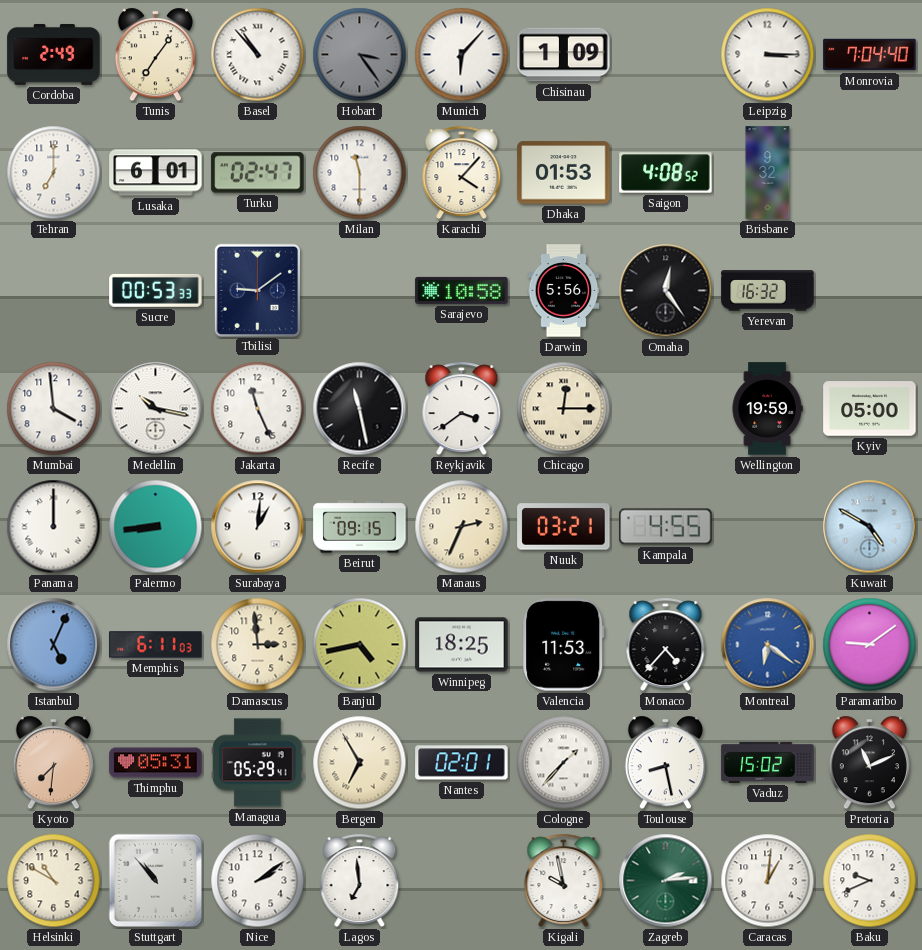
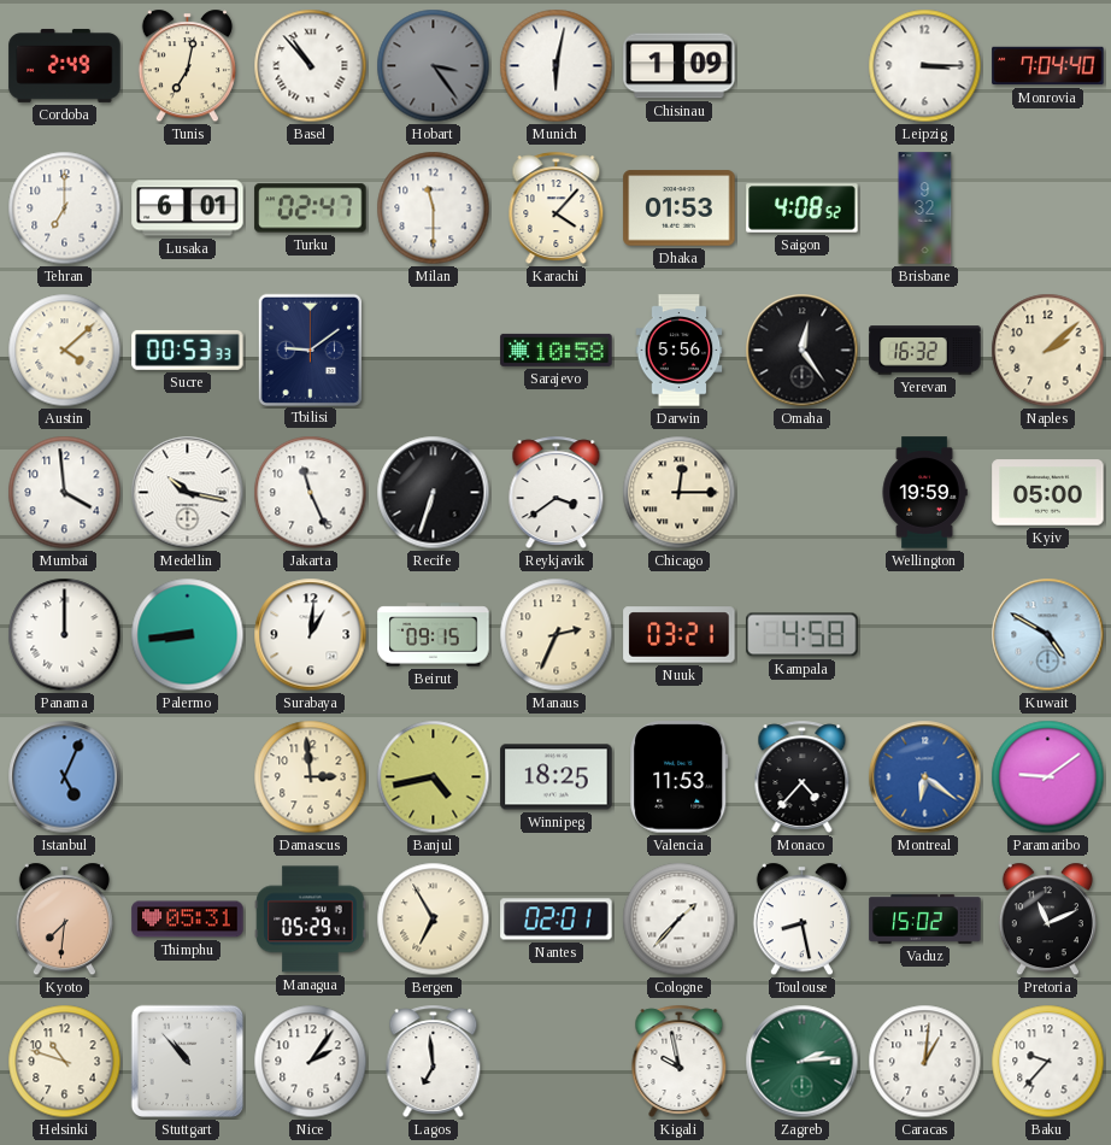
Tunis: 7:06 -> 7:02
Munich: 6:07 -> 6:02
Austin: none -> 4:08
Naples: none -> 2:08
Recife: 11:28 -> 6:33
Kampala: 4:55 -> 4:58
Memphis: 6:11 -> none
Helsinki: 10:50 -> 10:48
Nice: 2:09 -> 2:06
Baku: 9:41 -> 9:37
